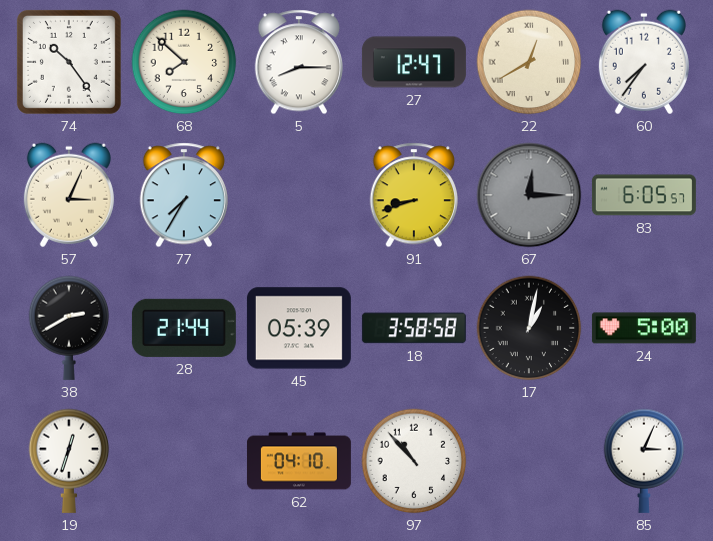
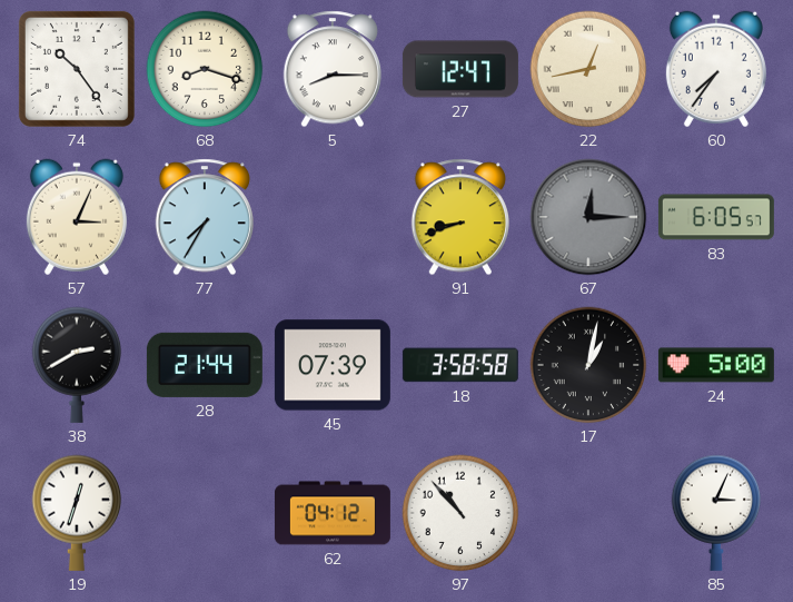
68: 7:52 -> 8:18
22: 12:40 -> 12:43
45: 05:39 -> 07:39
62: 04:10 -> 04:12
